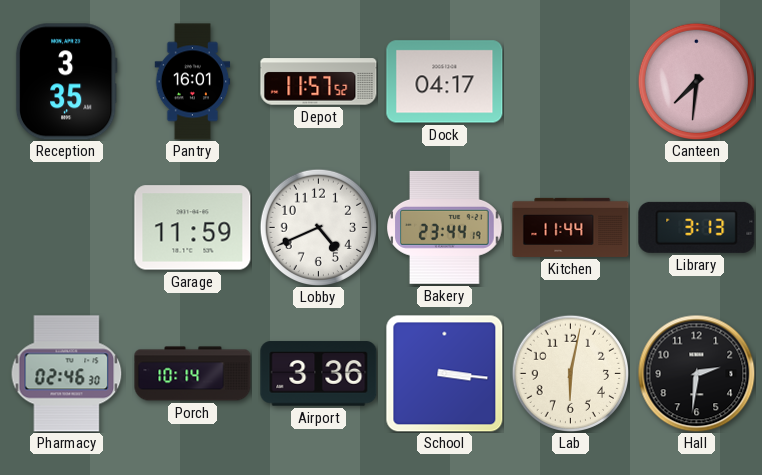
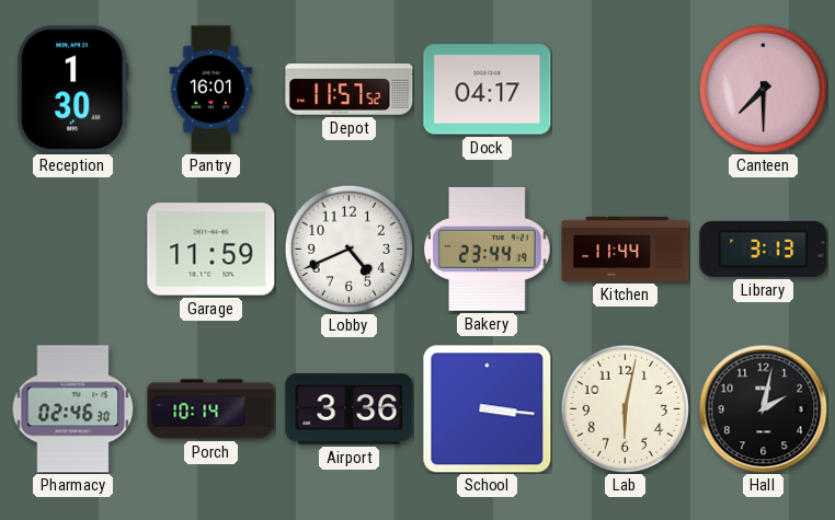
Reception: 3:35 -> 1:30
Canteen: 7:31 -> 7:30
Hall: 2:31 -> 2:02
